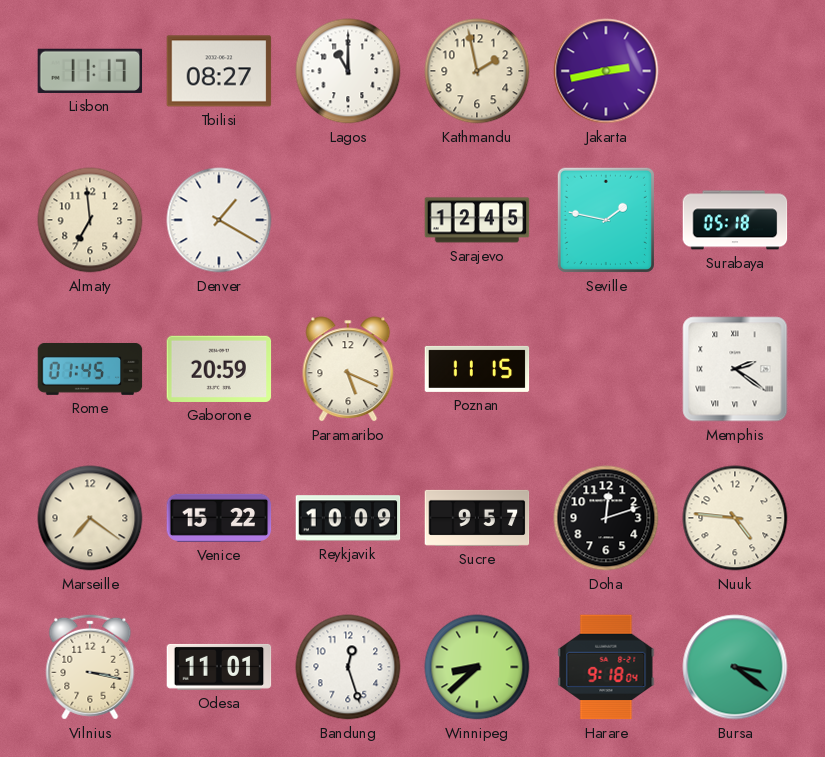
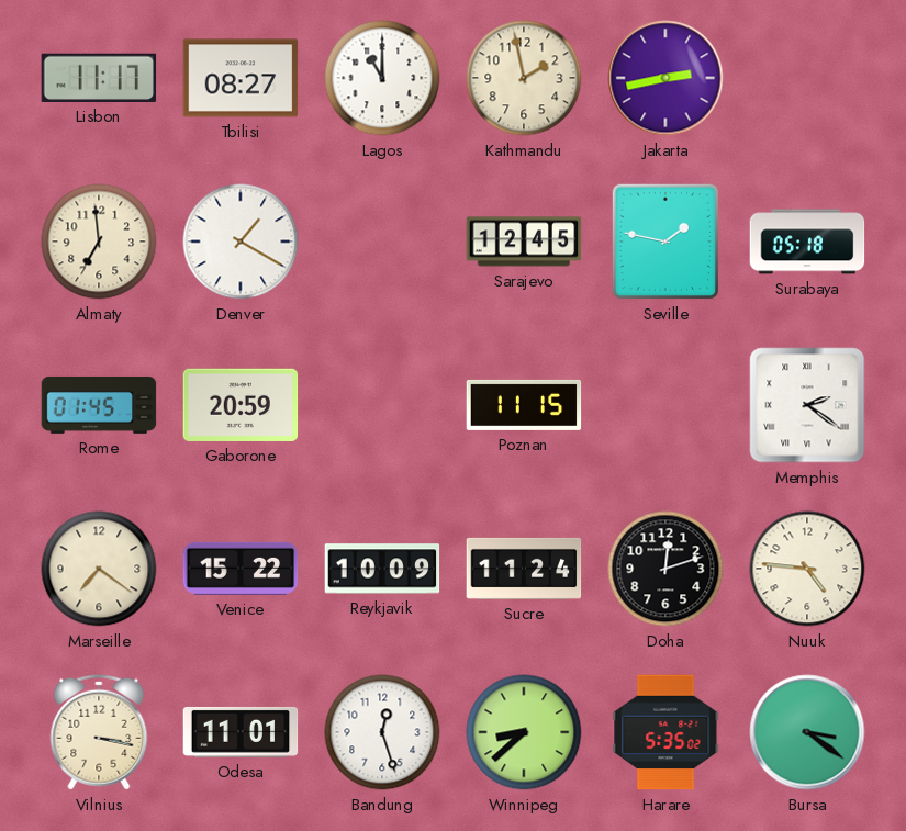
Paramaribo: 5:19 -> none
Sucre: 9:57 -> 11:24
Harare: 9:18 -> 5:35
